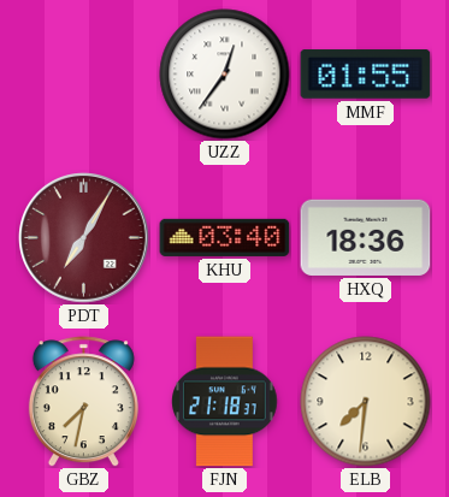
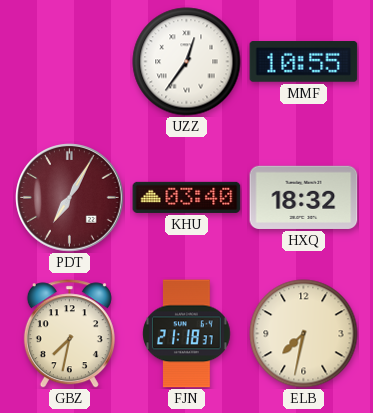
MMF: 01:55 -> 10:55
HXQ: 18:36 -> 18:32
ELB: 7:31 -> 7:32
